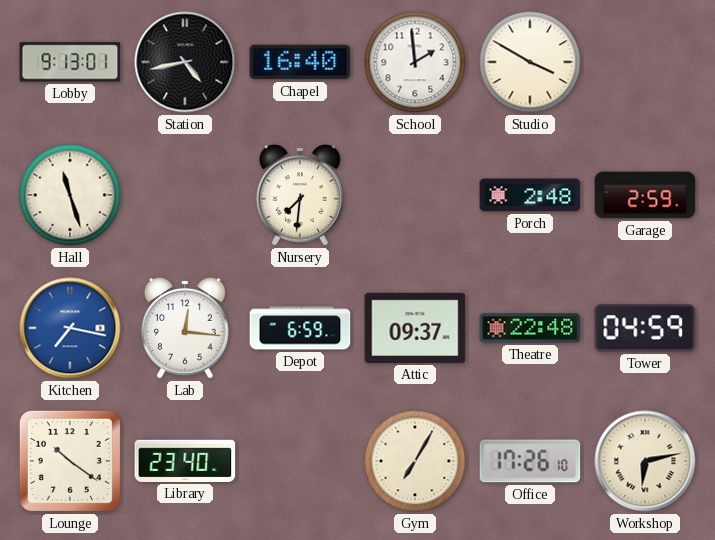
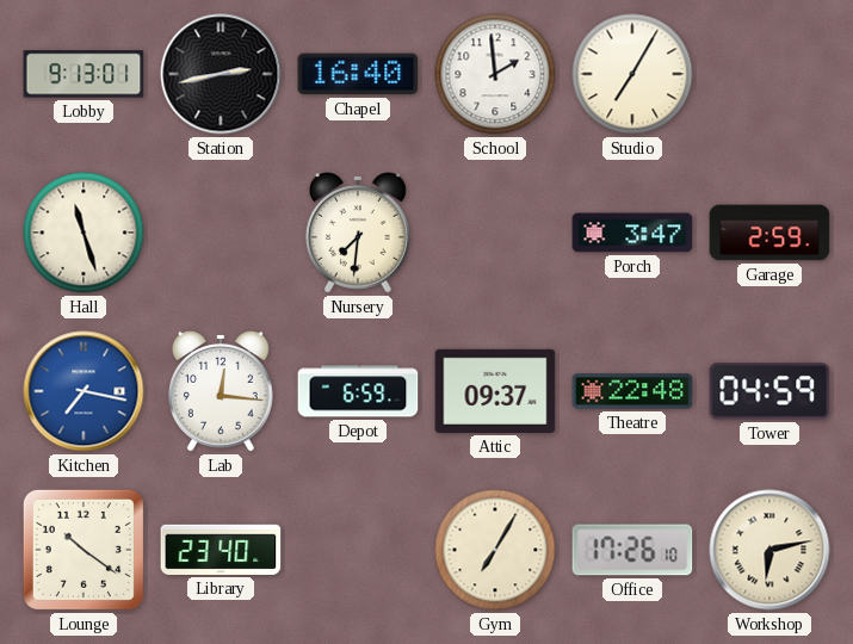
Station: 4:43 -> 2:43
Studio: 3:50 -> 7:05
Porch: 2:48 -> 3:47
